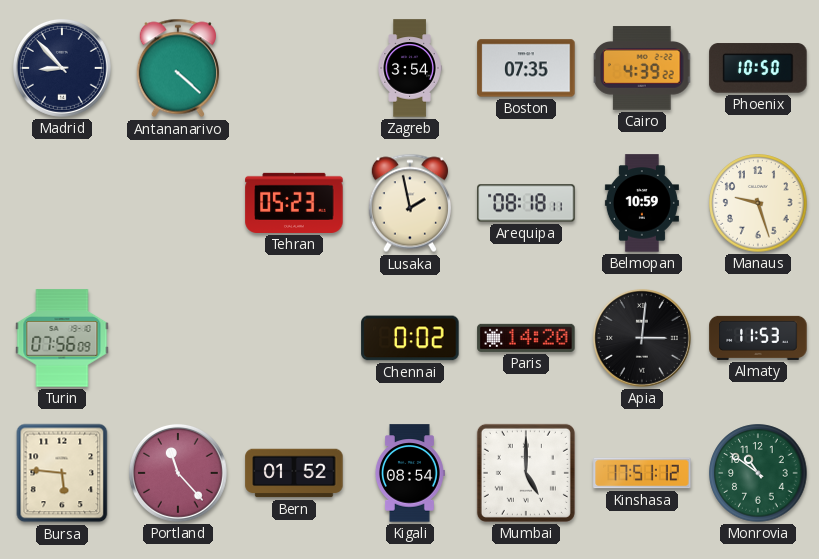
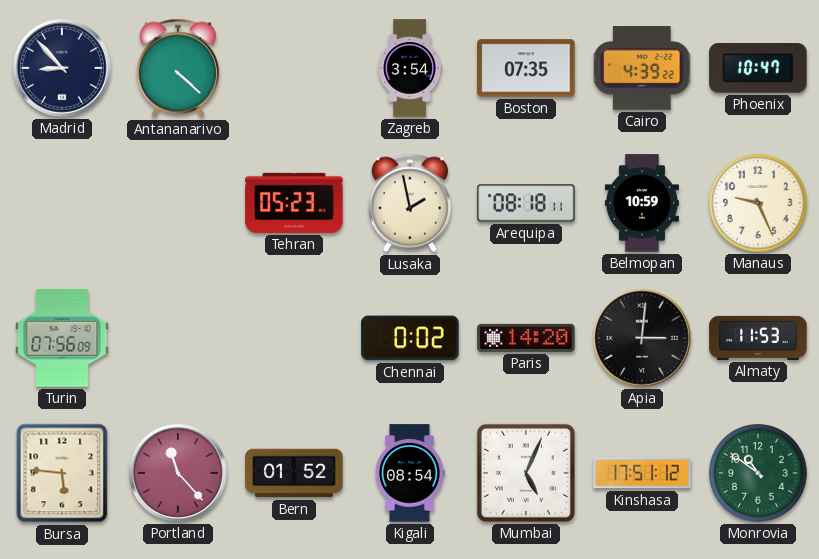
Phoenix: 10:50 -> 10:47
Manaus: 9:27 -> 9:26
Mumbai: 5:00 -> 5:04
